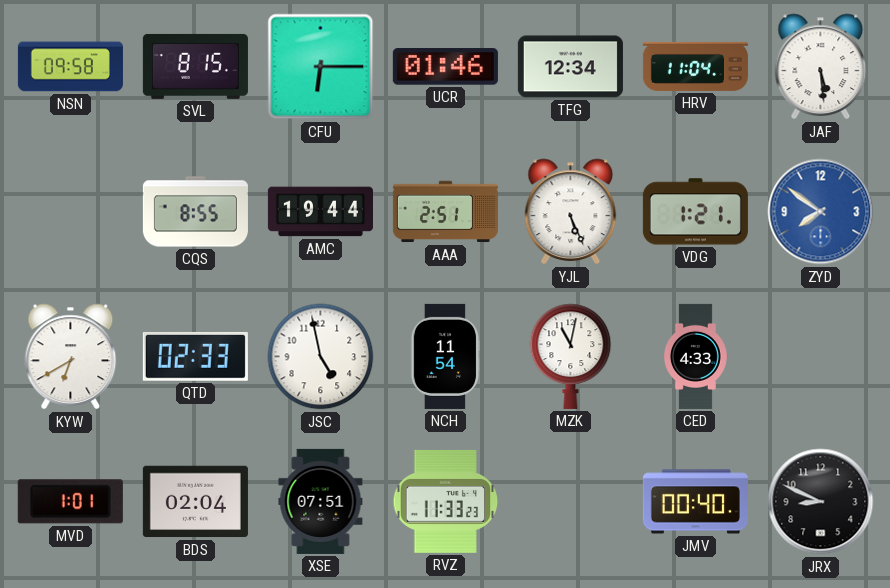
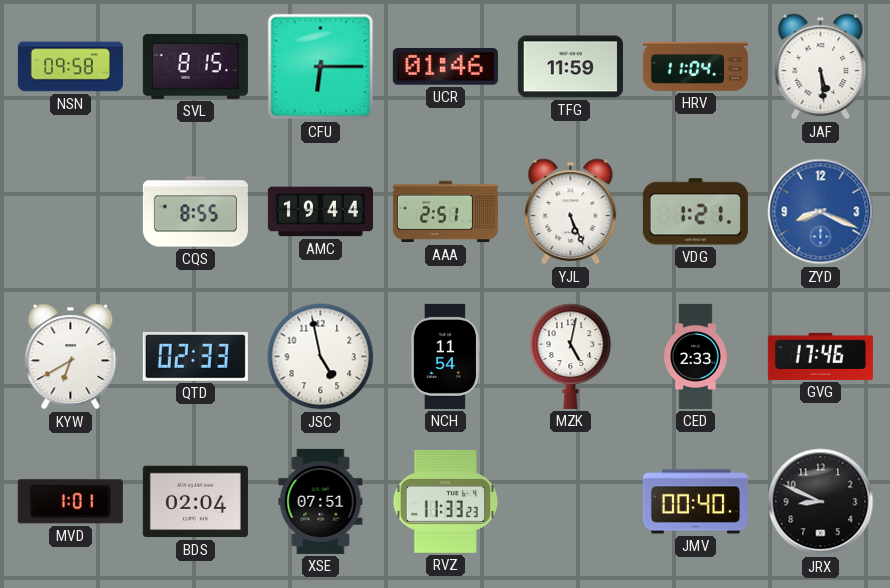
TFG: 12:34 -> 11:59
ZYD: 7:51 -> 8:19
MZK: 11:02 -> 5:02
CED: 4:33 -> 2:33
GVG: none -> 17:46
